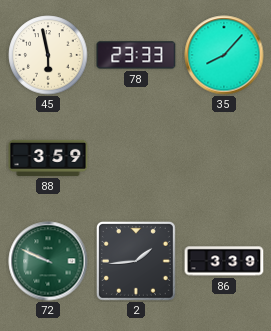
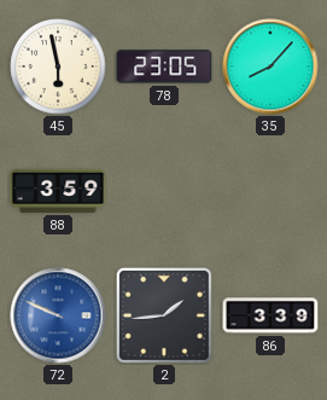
78: 23:33 -> 23:05
72 dial: green -> blue
